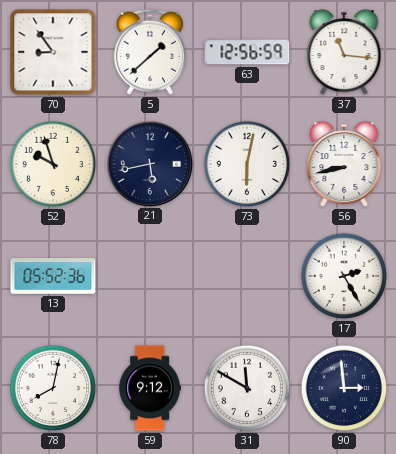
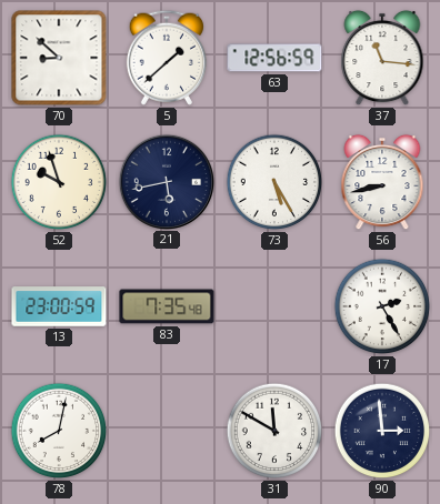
70: 8:54 -> 8:52
73: 6:02 -> 5:25
13: 05:52 -> 23:00
83: none -> 7:35
59: 9:12 -> none
